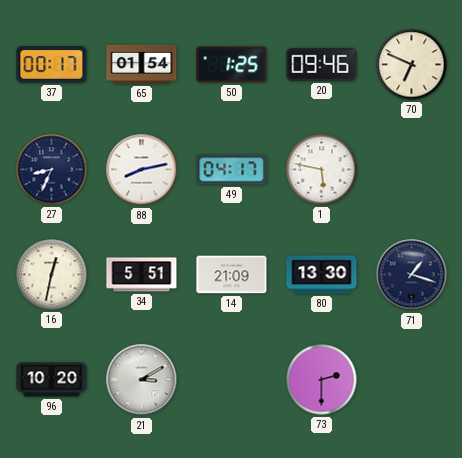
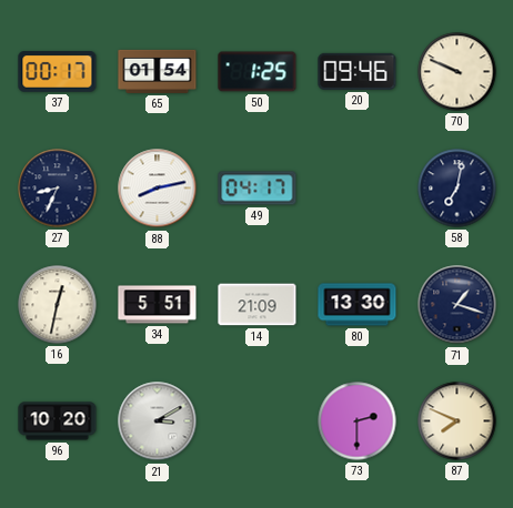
70: 6:49 -> 9:49
1: 5:47 -> none
58: none -> 7:02
87: none -> 7:49
